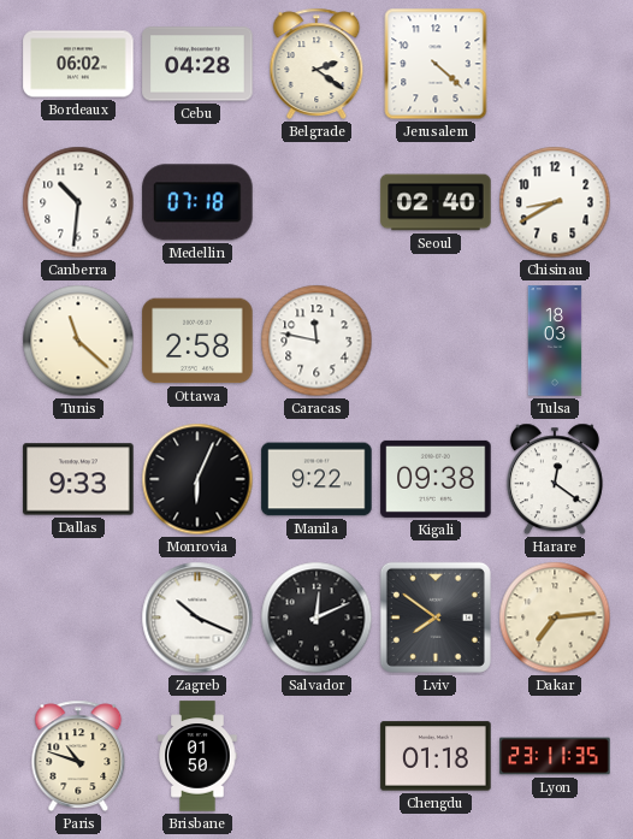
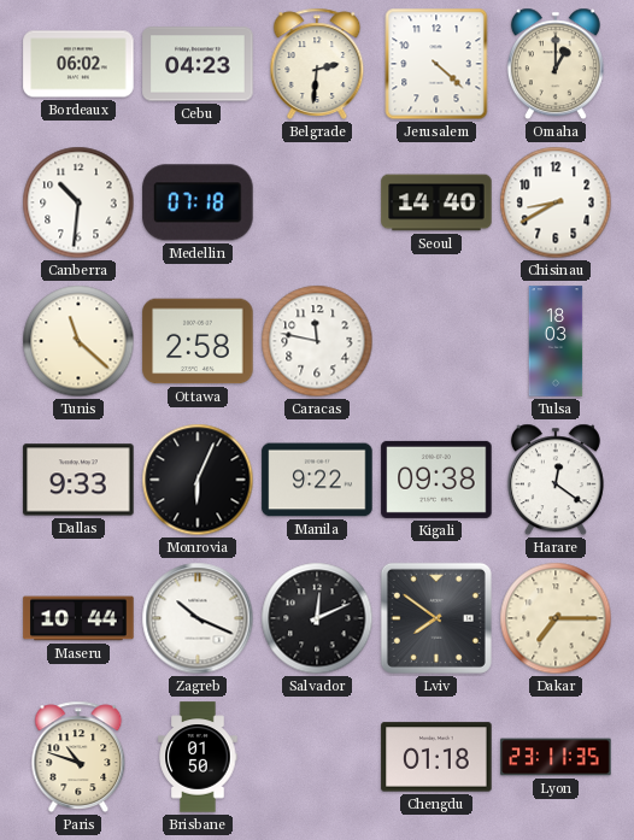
Cebu: 04:28 -> 04:23
Belgrade: 2:21 -> 2:31
Omaha: none -> 1:00
Seoul: 02:40 -> 14:40
Maseru: none -> 10:44
Dakar: 7:14 -> 7:15
